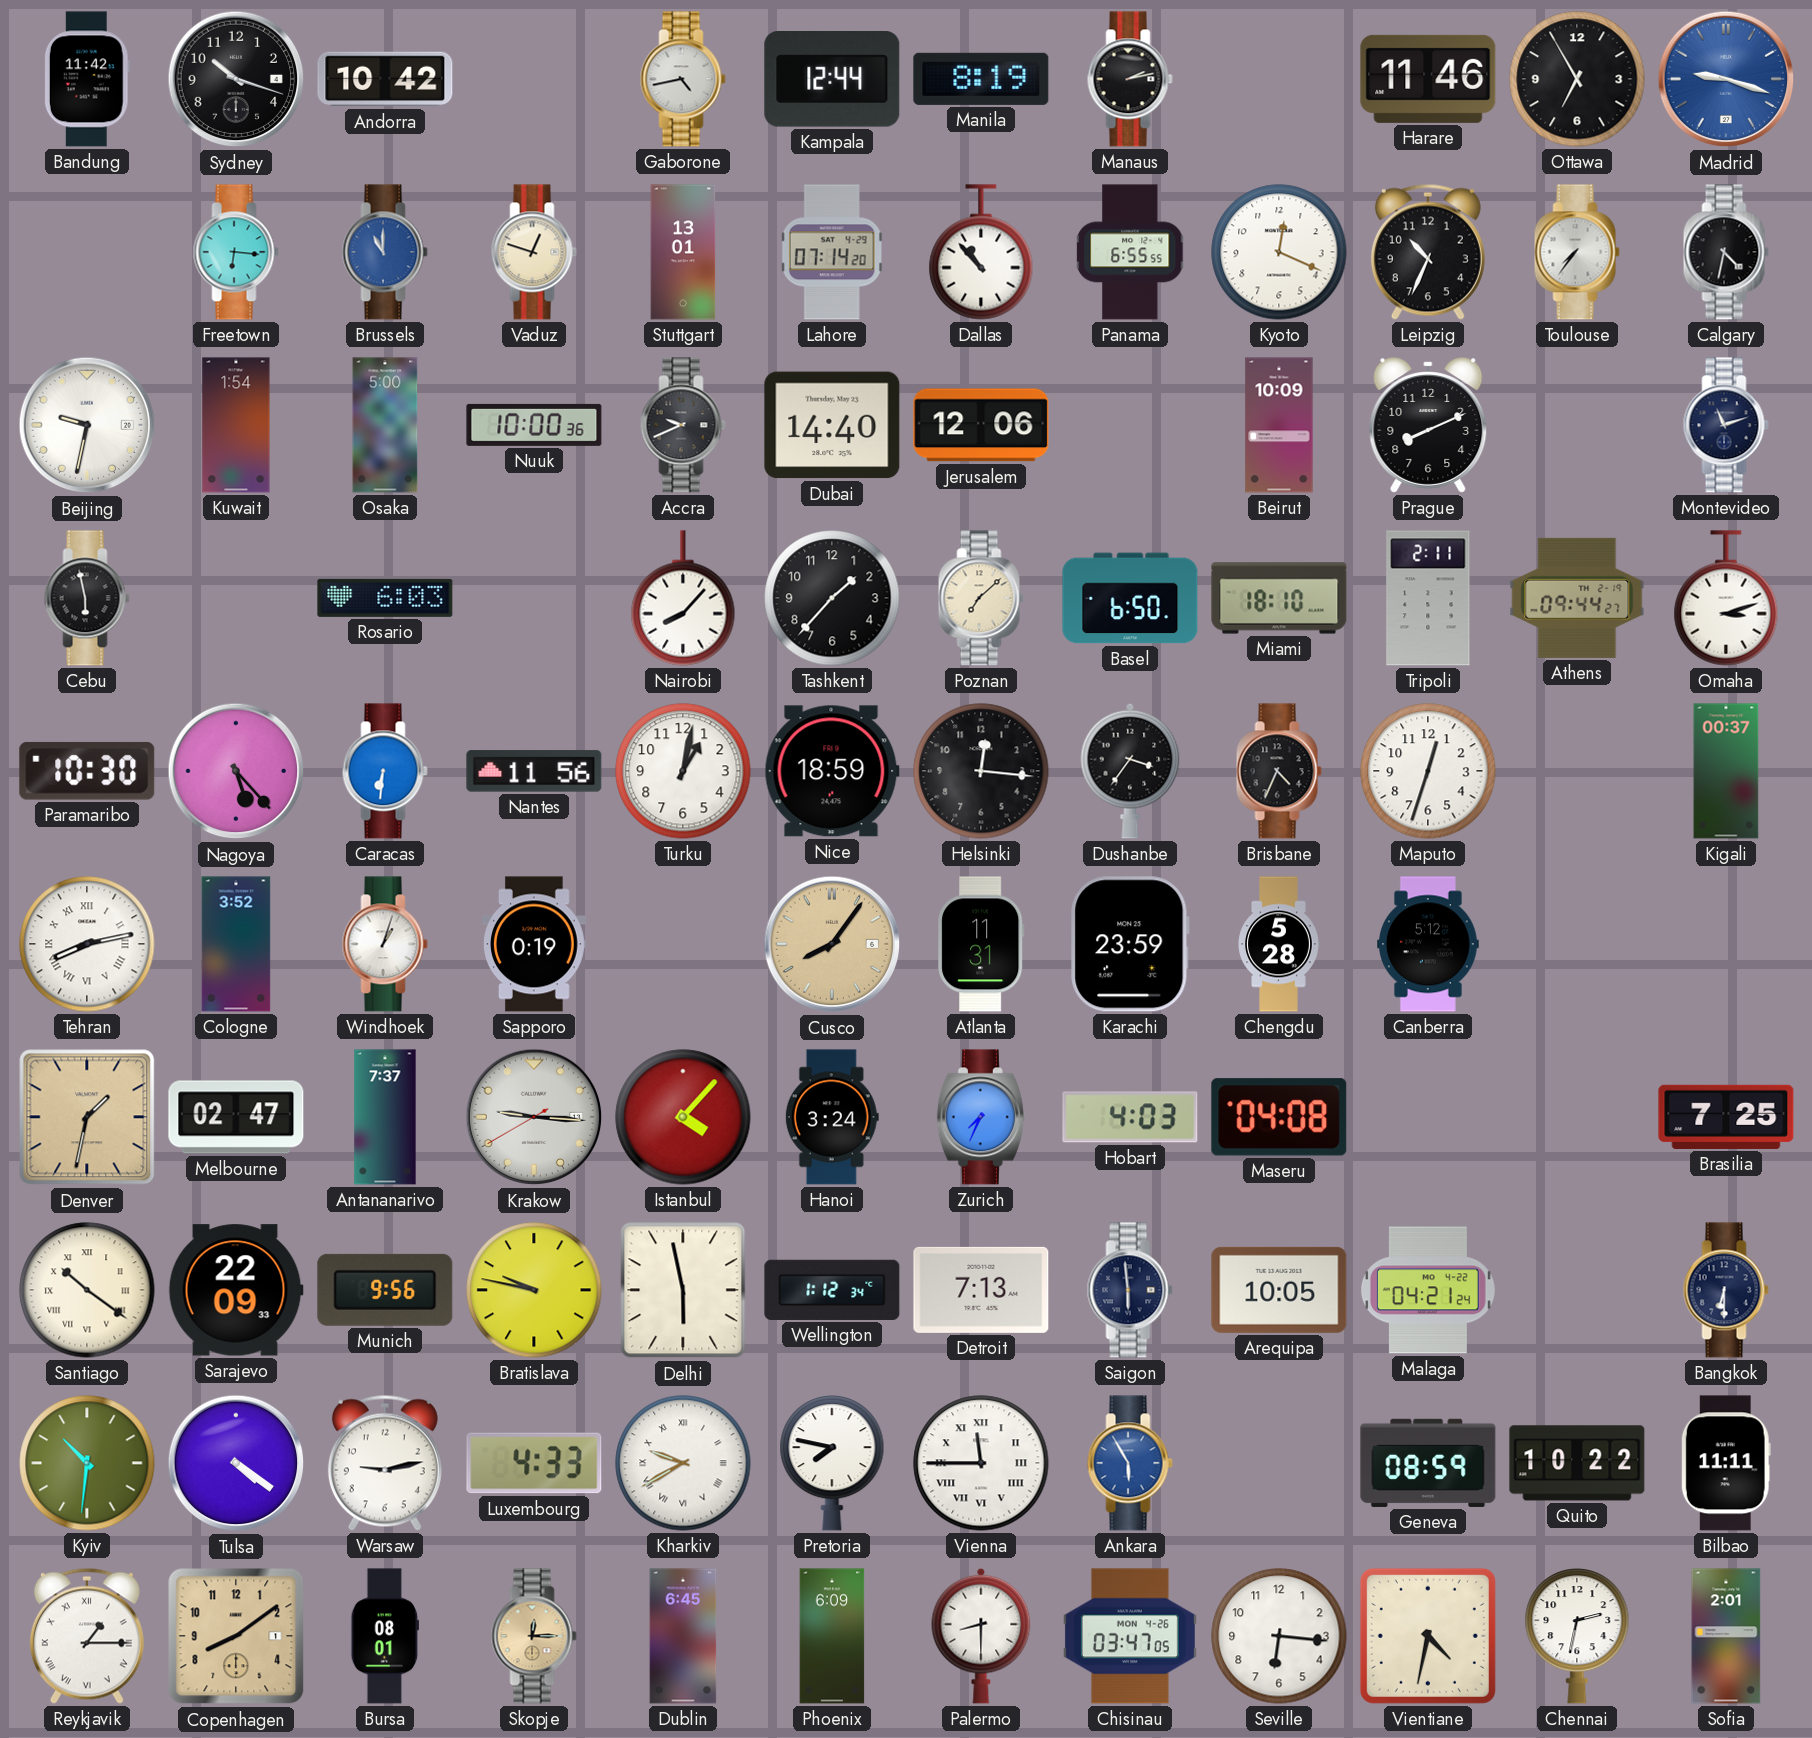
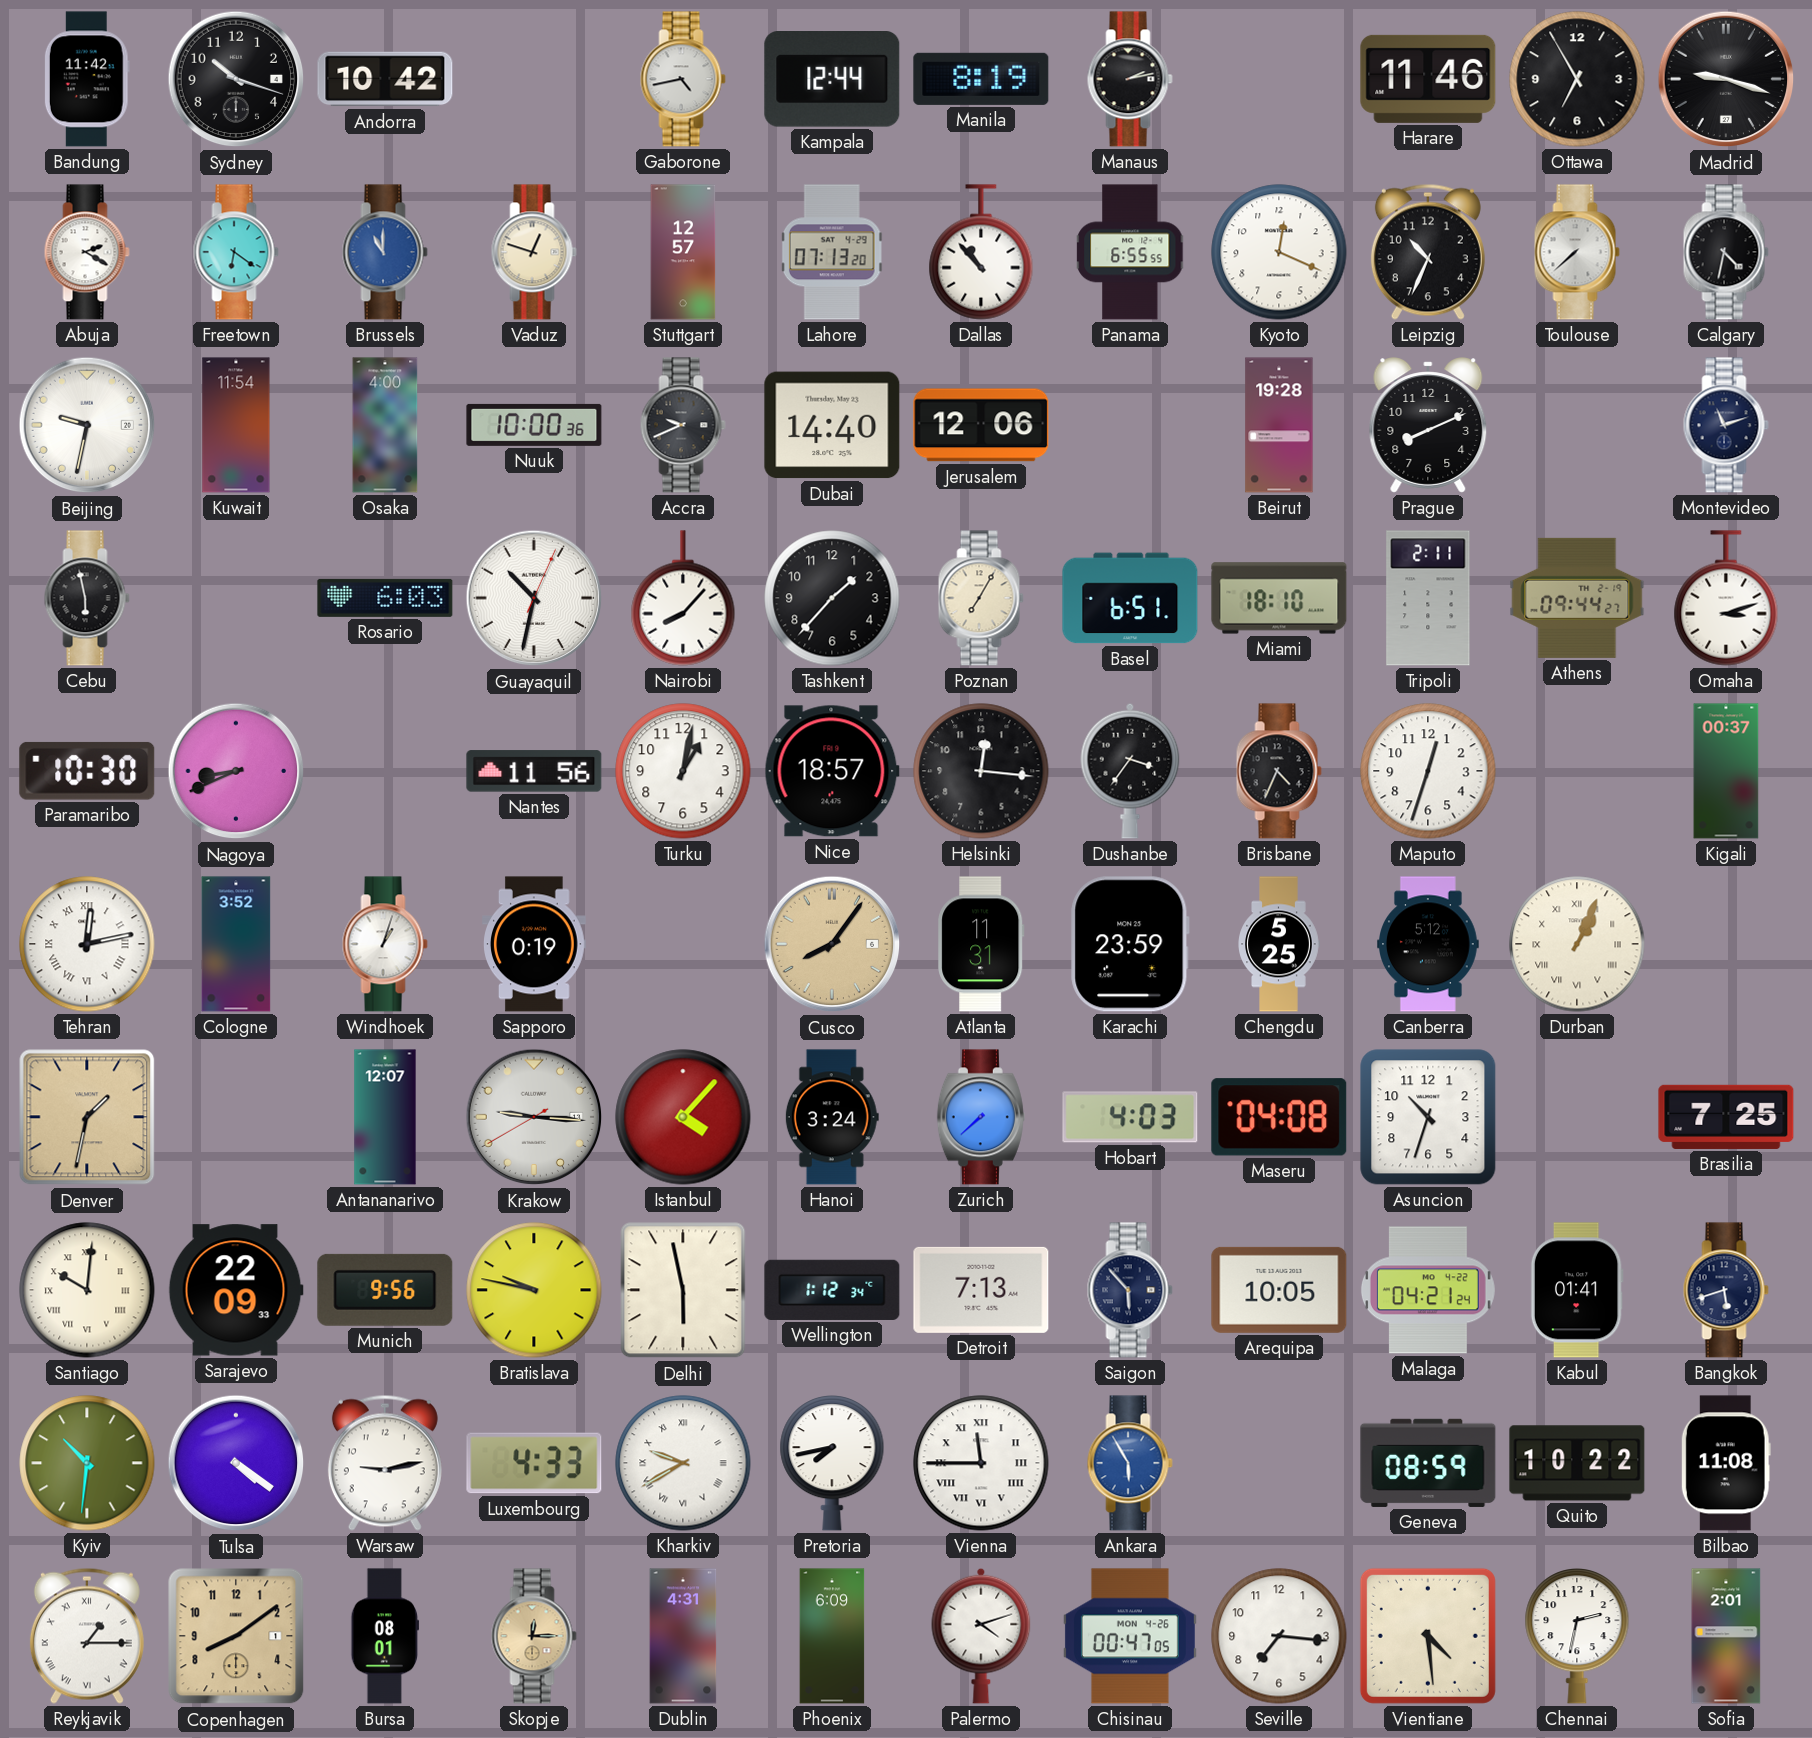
Madrid dial: blue -> black
Abuja: none -> 2:20
Freetown: 6:16 -> 6:21
Stuttgart: 13:01 -> 12:57
Lahore: 07:14 -> 07:13
Toulouse: 7:36 -> 7:38
Kuwait: 1:54 -> 11:54
Osaka: 5:00 -> 4:00
Beirut: 10:09 -> 19:28
Guayaquil: none -> 10:32
Poznan: 7:08 -> 7:05
Basel: 6:50 -> 6:51
Nagoya: 5:23 -> 8:41
Caracas: 6:31 -> none
Nice: 18:59 -> 18:57
Tehran: 8:13 -> 12:13
Chengdu: 5:28 -> 5:25
Durban: none -> 1:04
Melbourne: 02:47 -> none
Antananarivo: 7:37 -> 12:07
Zurich: 7:34 -> 7:38
Asuncion: none -> 10:33
Santiago: 10:21 -> 10:01
Saigon: 5:59 -> 5:53
Kabul: none -> 01:41
Bangkok: 6:30 -> 5:42
Pretoria: 7:47 -> 7:43
Bilbao: 11:11 -> 11:08
Dublin: 6:45 -> 4:31
Palermo: 8:30 -> 4:12
Chisinau: 03:47 -> 00:47
Seville: 6:16 -> 7:16
Vientiane: 4:32 -> 4:29
